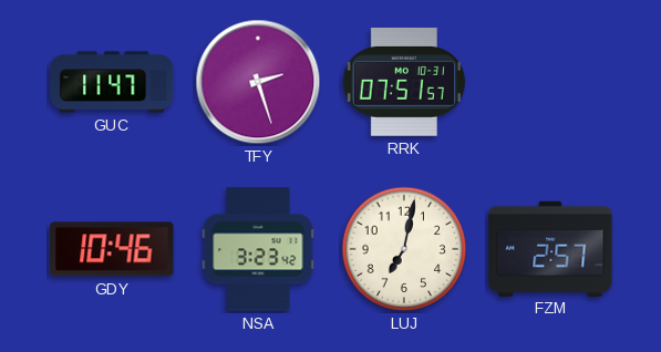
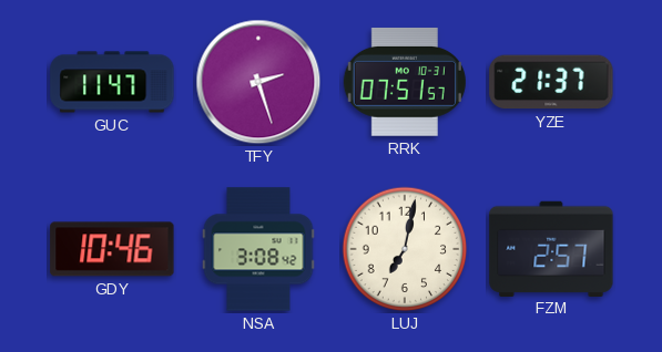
YZE: none -> 21:37
NSA: 3:23 -> 3:08
